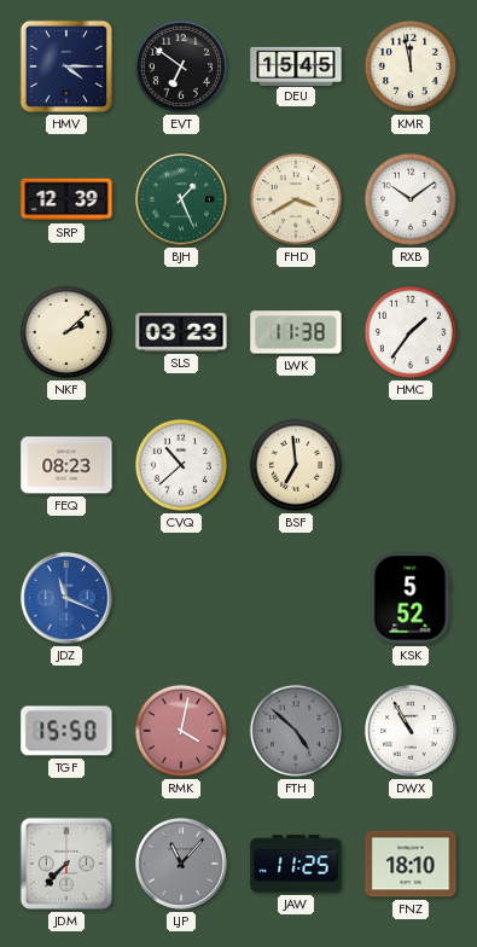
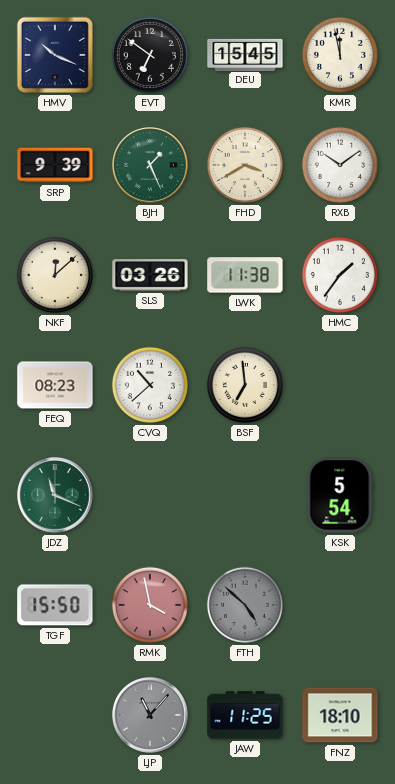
HMV: 4:15 -> 10:19
SRP: 12:39 -> 9:39
NKF: 2:08 -> 12:08
SLS: 03:23 -> 03:26
JDZ dial: blue -> green
KSK: 5:52 -> 5:54
RMK: 4:02 -> 3:58
DWX: 10:55 -> none
JDM: 7:37 -> none
